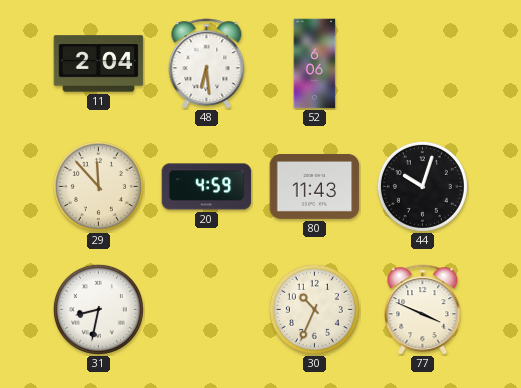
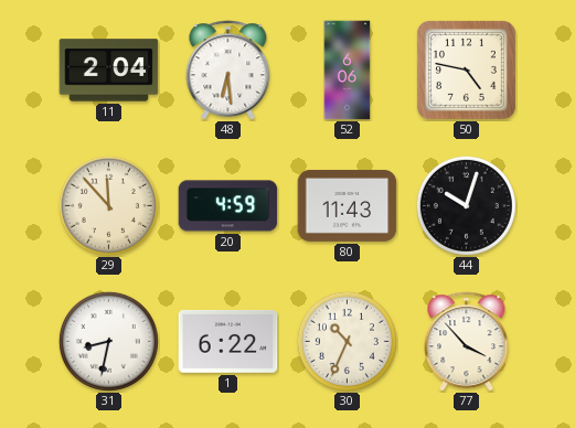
50: none -> 4:47
1: none -> 6:22
77: 3:49 -> 3:53
